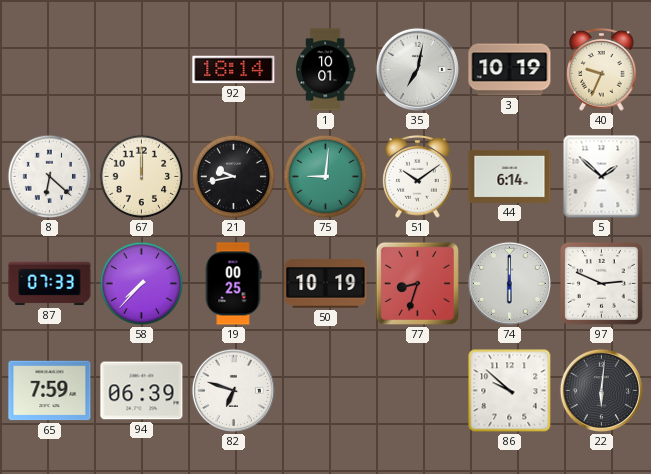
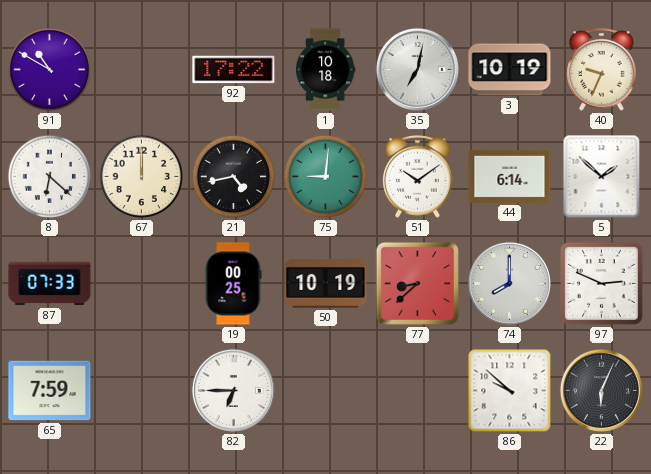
91: none -> 10:50
92: 18:14 -> 17:22
1: 10:01 -> 10:18
21: 9:43 -> 4:43
58: 7:37 -> none
77: 8:33 -> 8:38
74: 6:00 -> 8:00
94: 06:39 -> none
82: 6:48 -> 6:45
22: 6:01 -> 6:04
